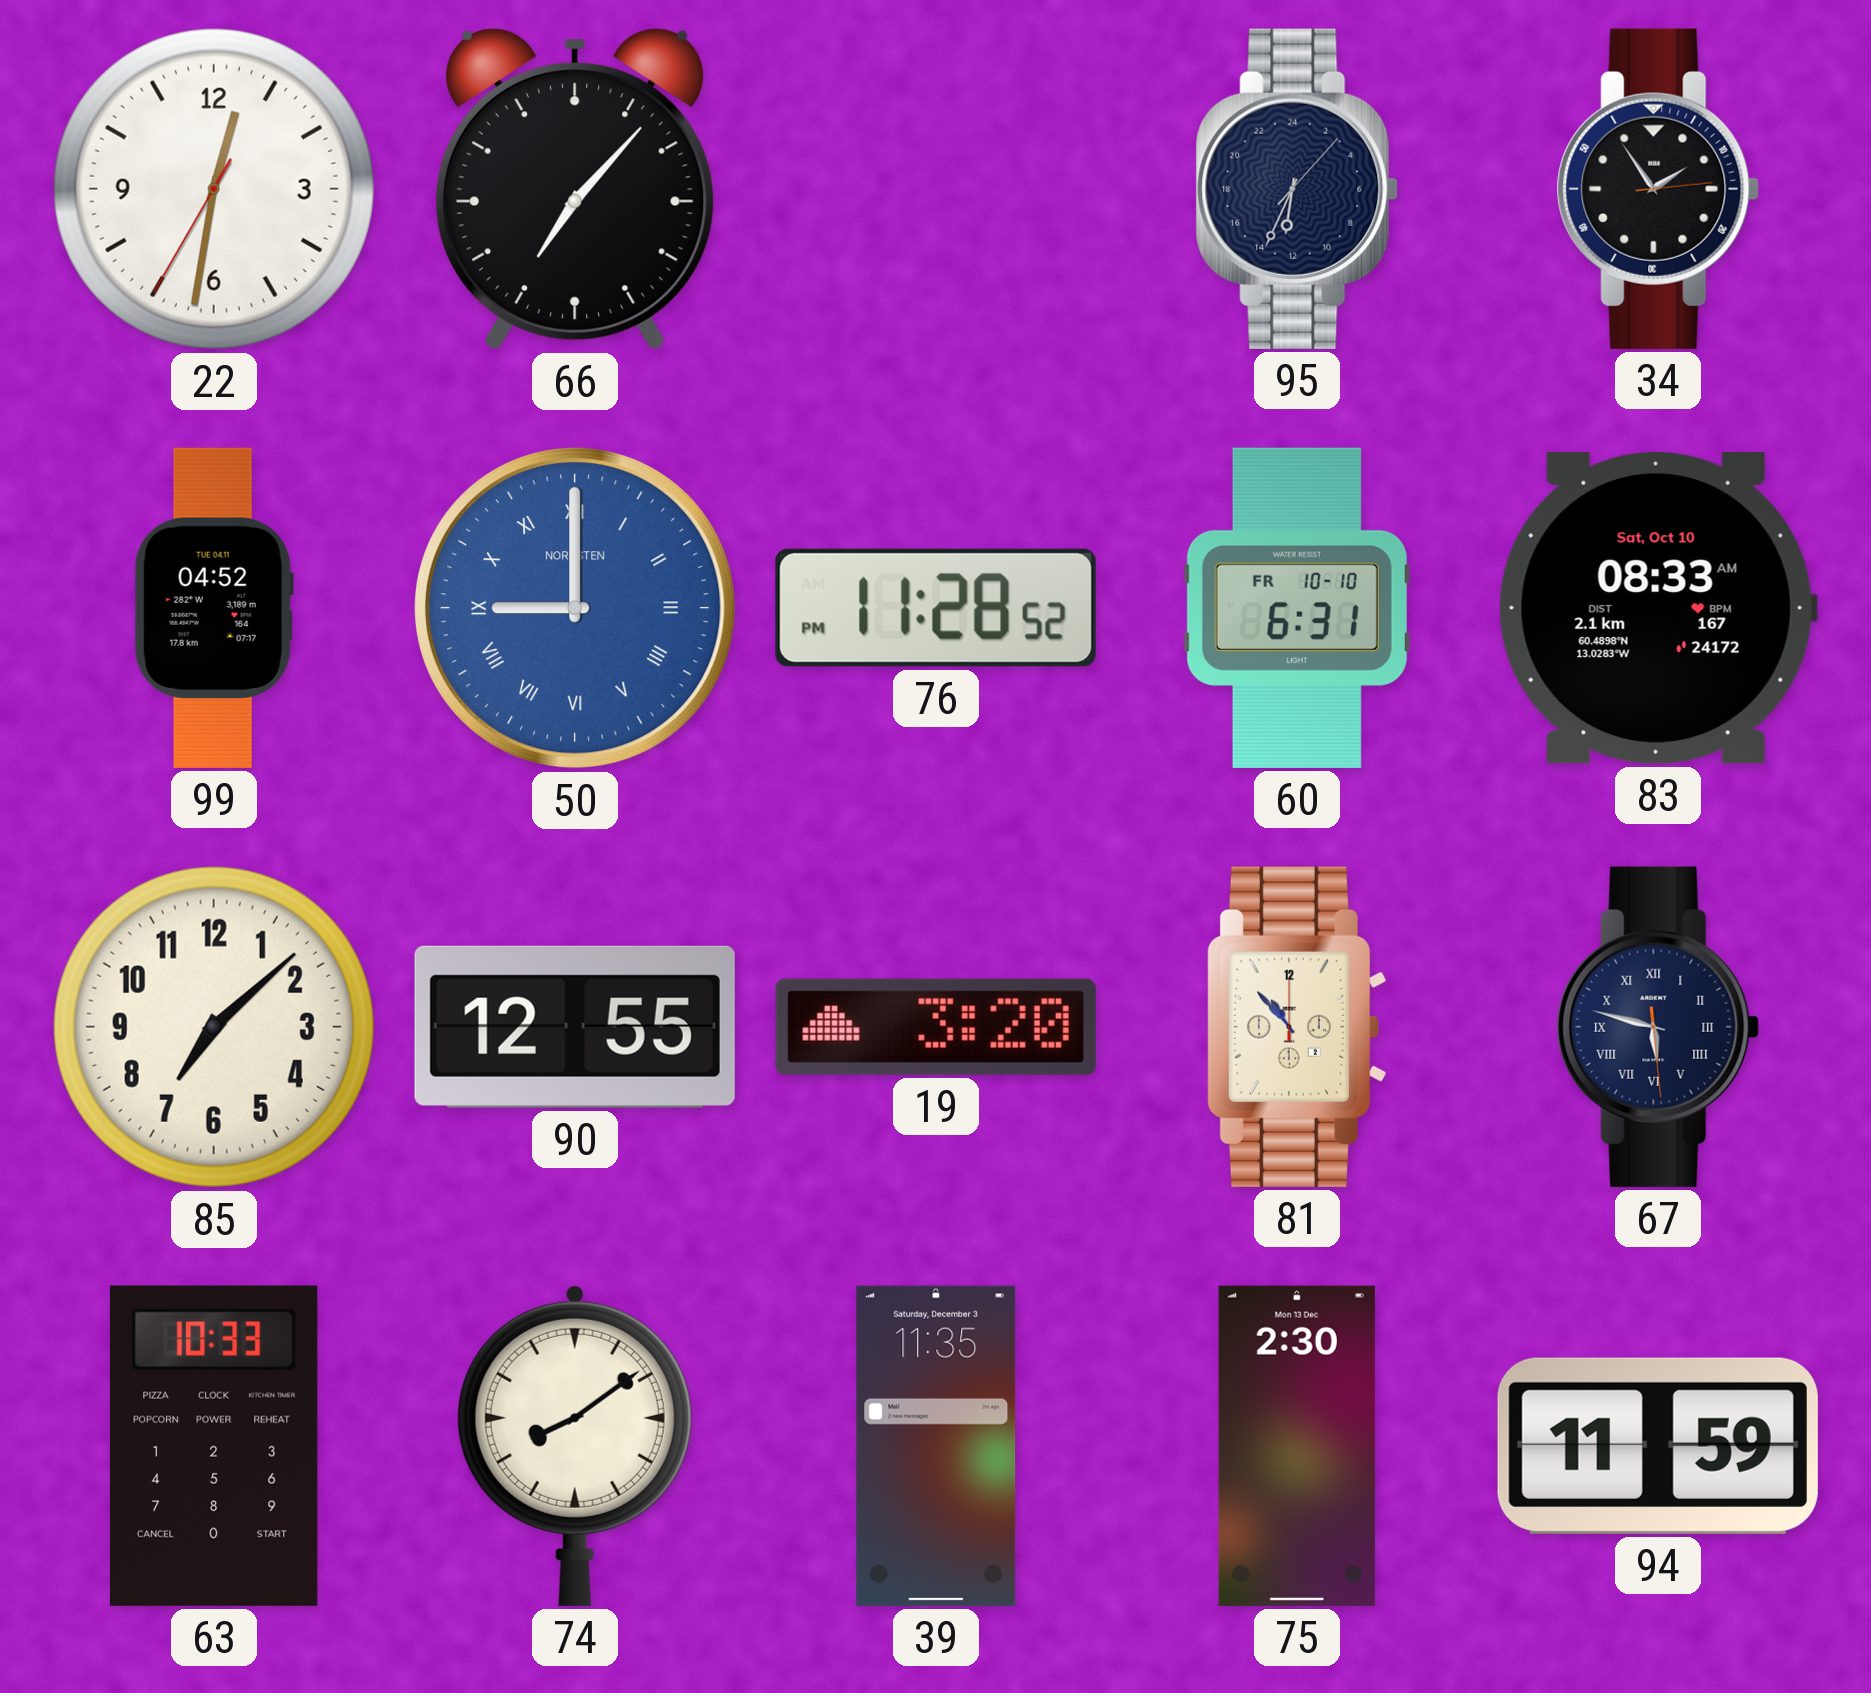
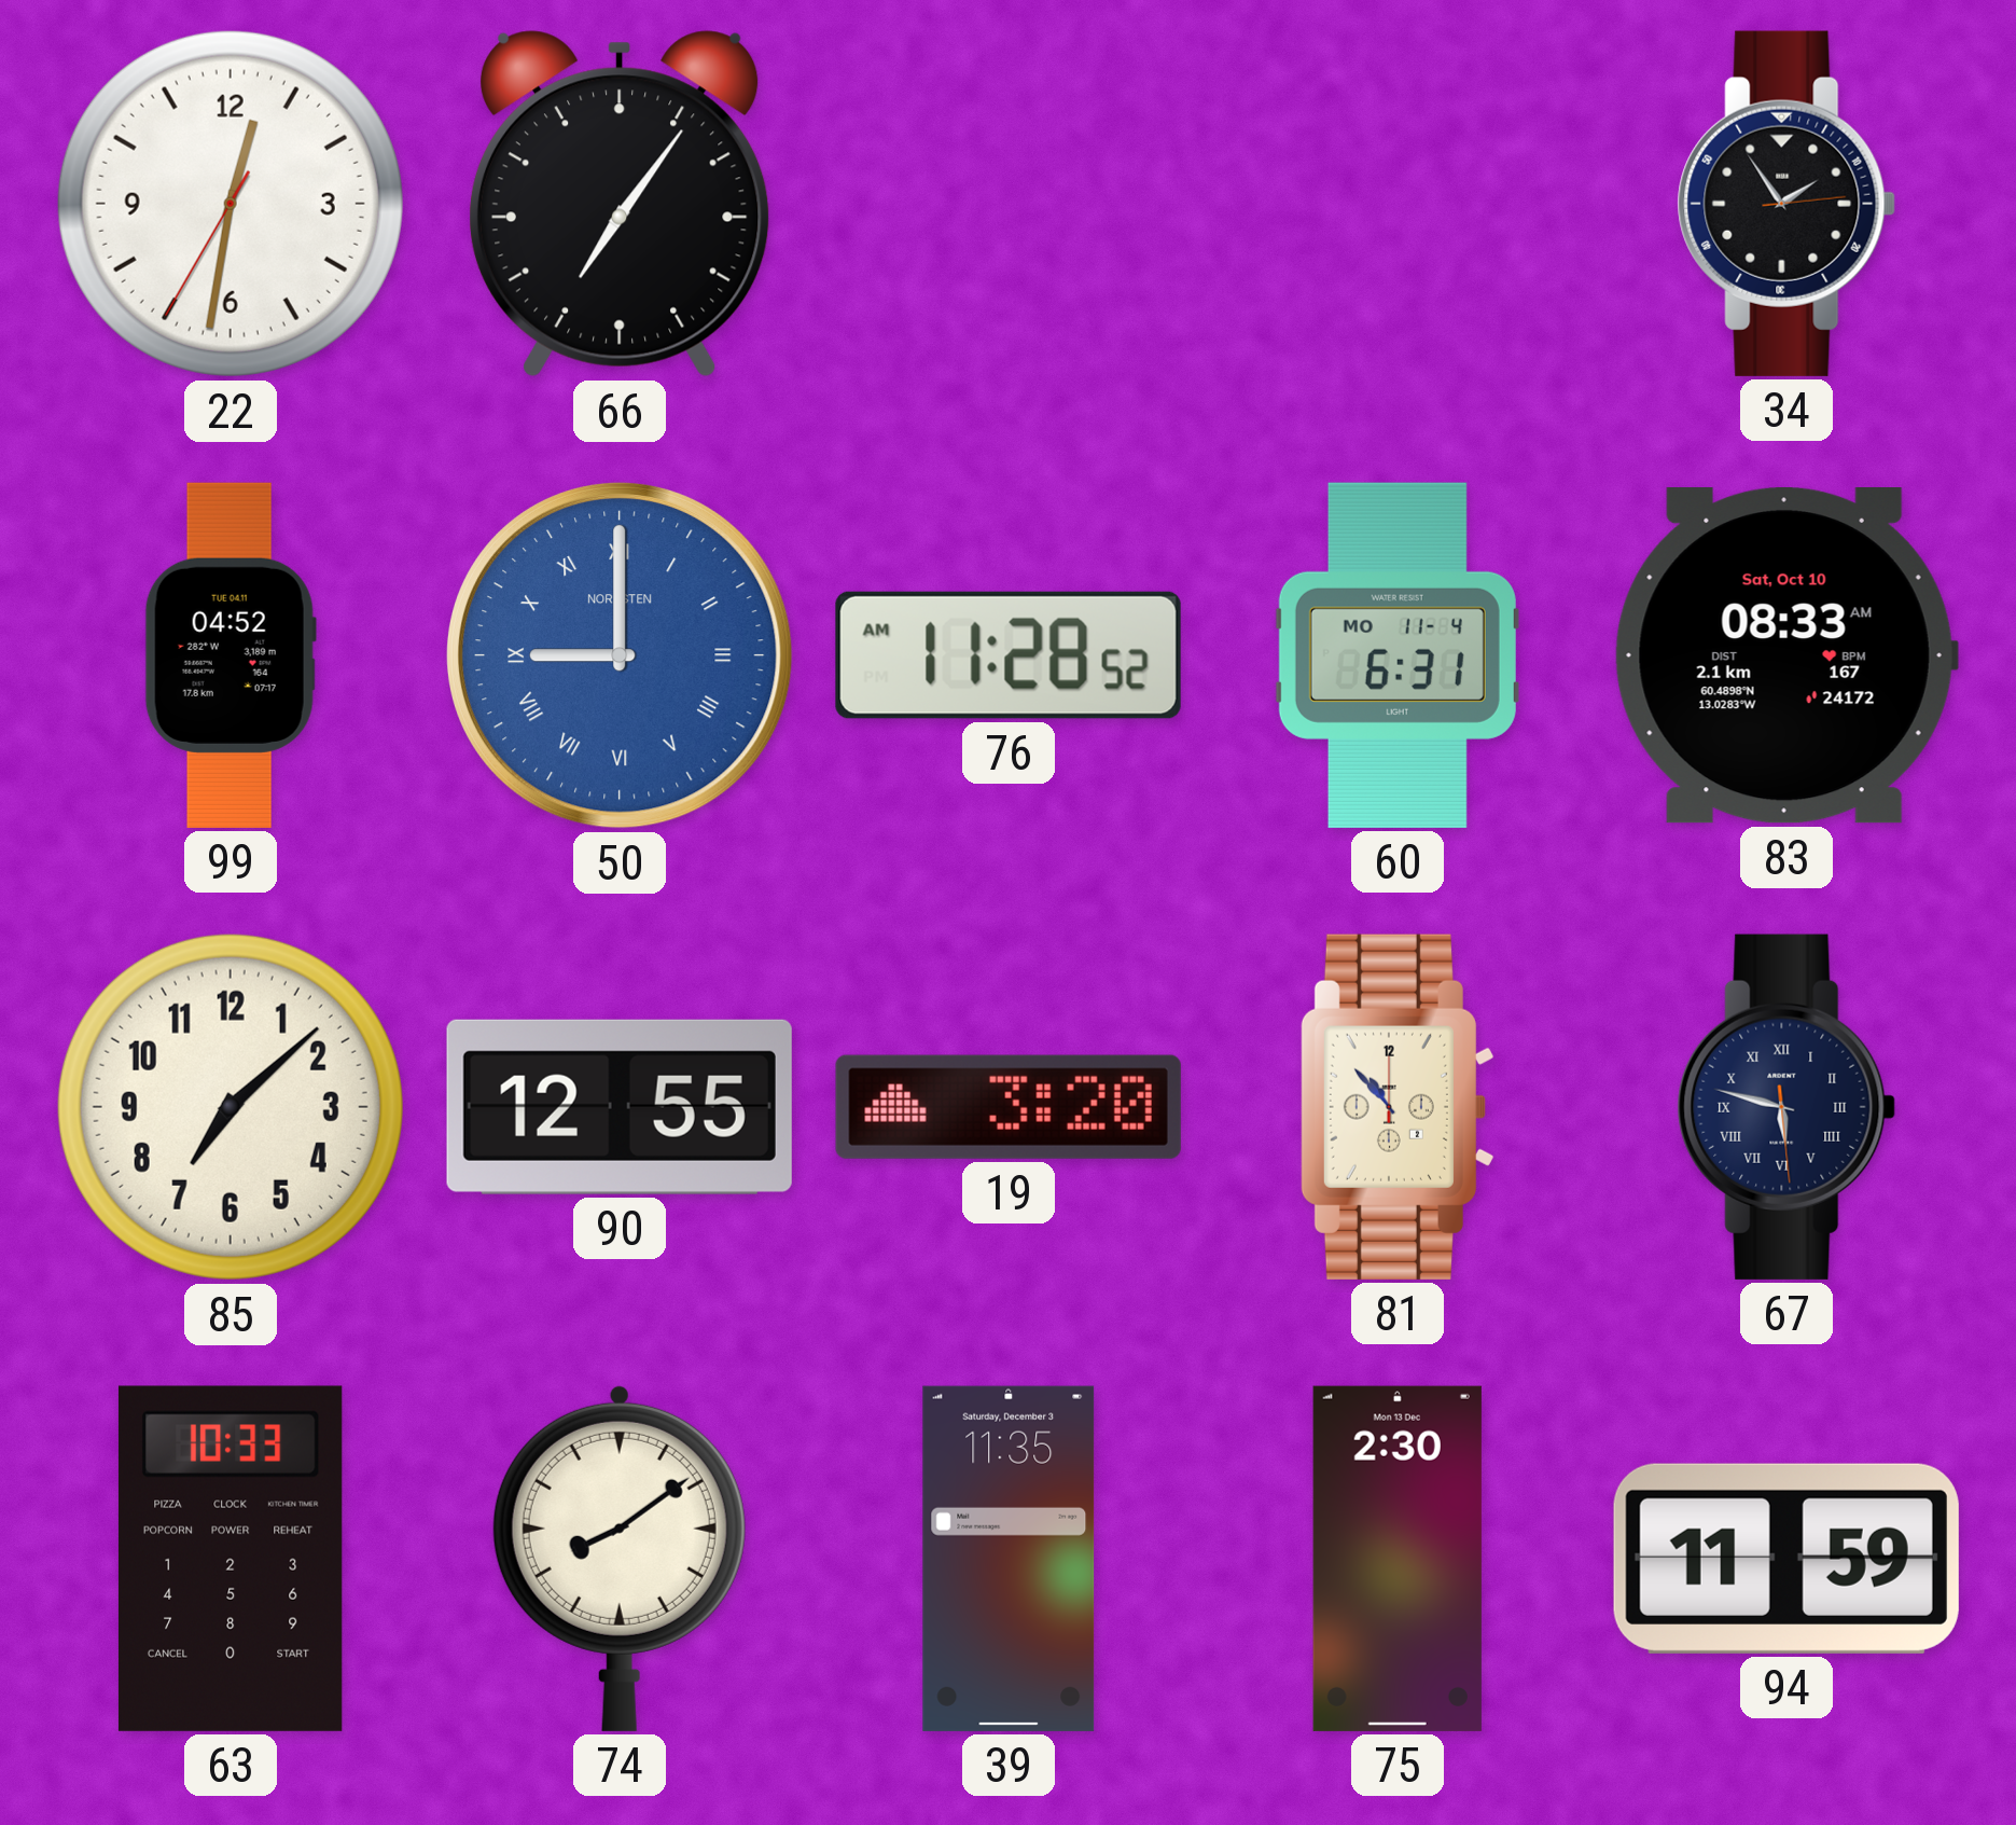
66: 7:07 -> 7:06
95: 12:34 -> none
76: 11:28:52 PM -> 11:28:52 AM
60 date: FR 10-10 -> MO 11-4
